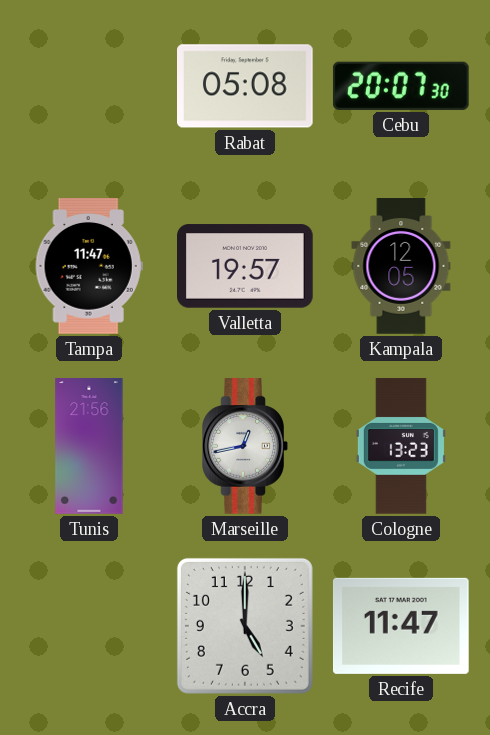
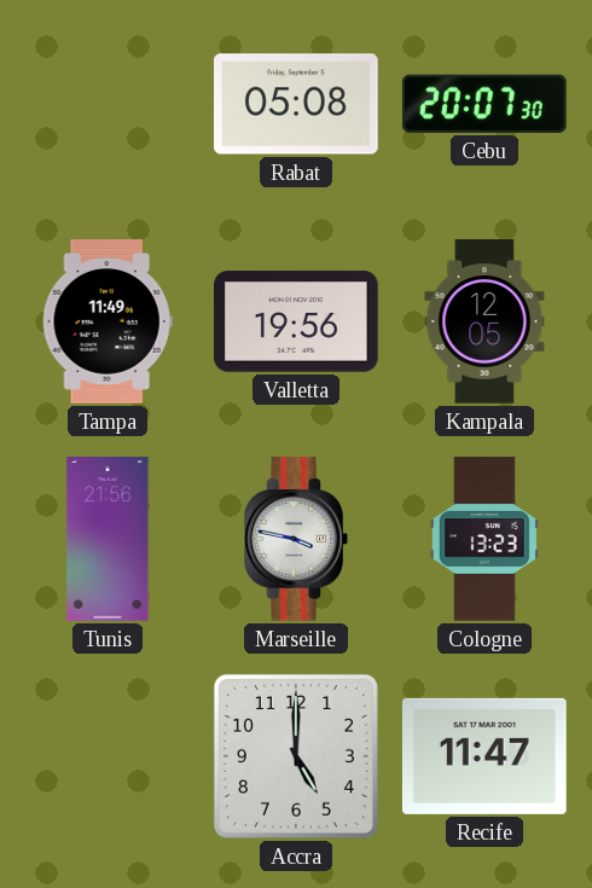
Tampa: 11:47 -> 11:49
Valletta: 19:57 -> 19:56
Marseille: 12:43 -> 3:47
